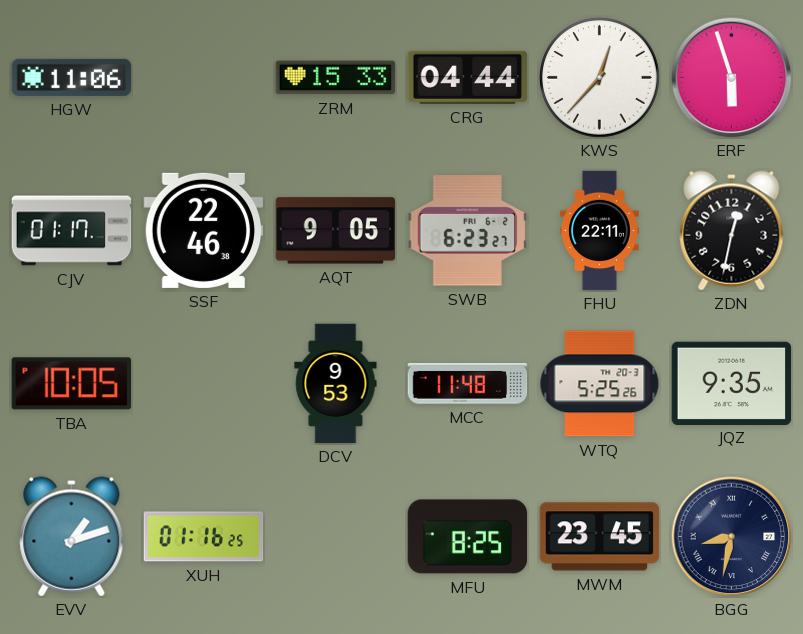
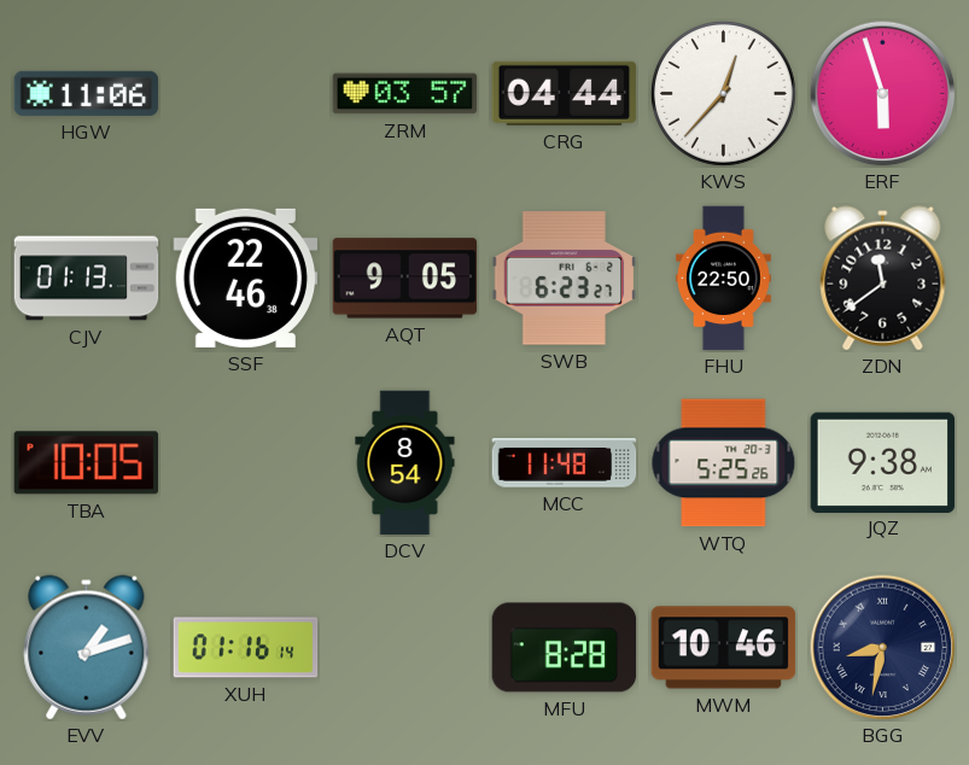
ZRM: 15:33 -> 03:57
CJV: 01:17 -> 01:13
FHU: 22:11 -> 22:50
ZDN: 12:32 -> 11:39
DCV: 9:53 -> 8:54
JQZ: 9:35 -> 9:38
XUH: 01:16:25 -> 01:16:14
MFU: 8:25 -> 8:28
MWM: 23:45 -> 10:46
